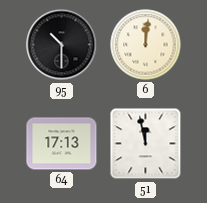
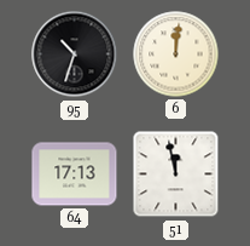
95: 10:30 -> 10:33
